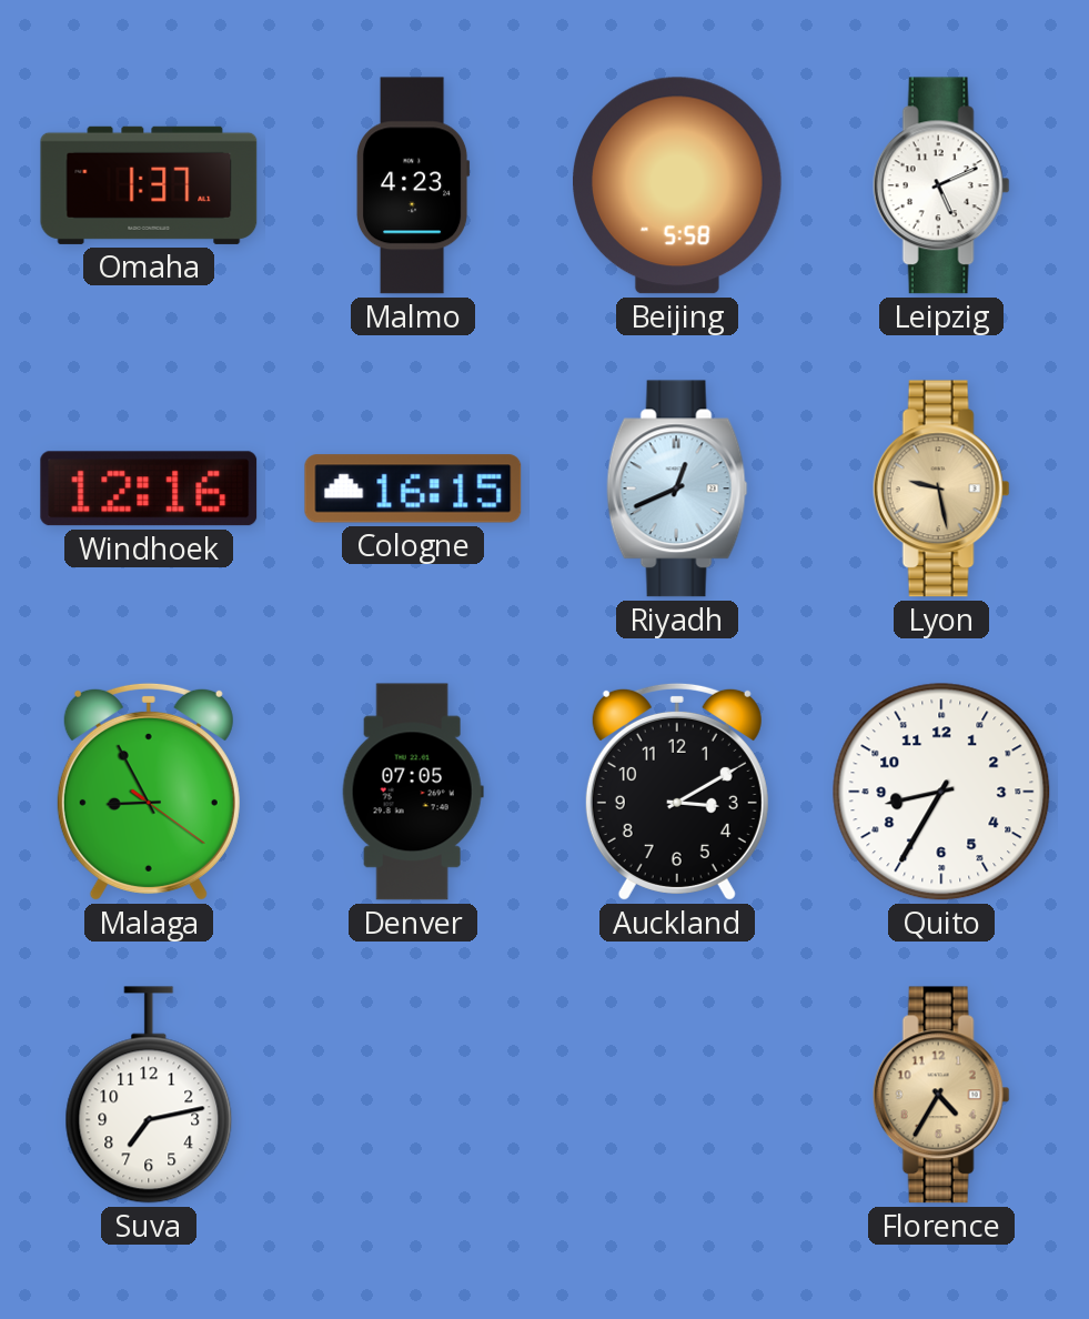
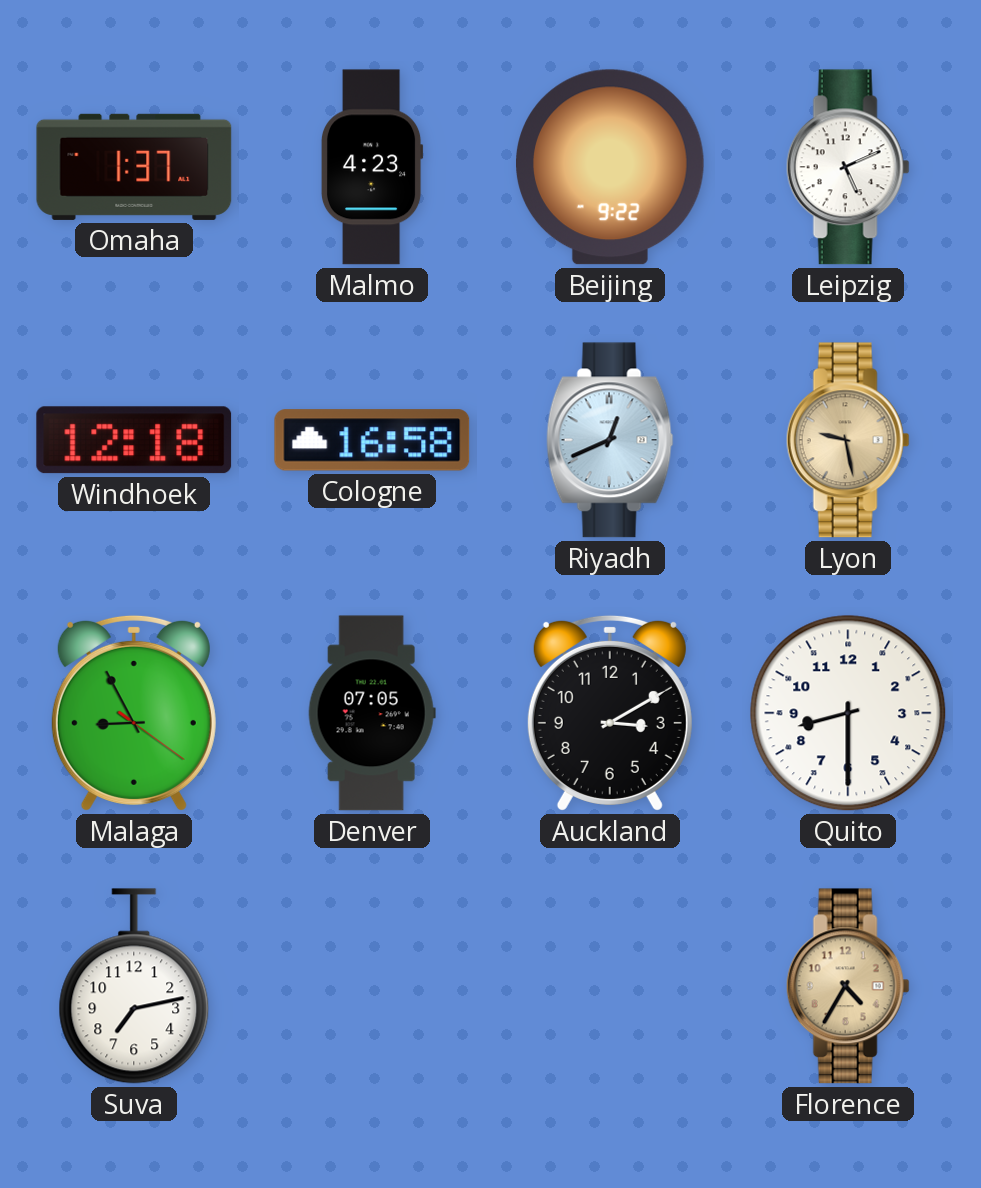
Beijing: 5:58 -> 9:22
Windhoek: 12:16 -> 12:18
Cologne: 16:15 -> 16:58
Quito: 8:35 -> 8:30
